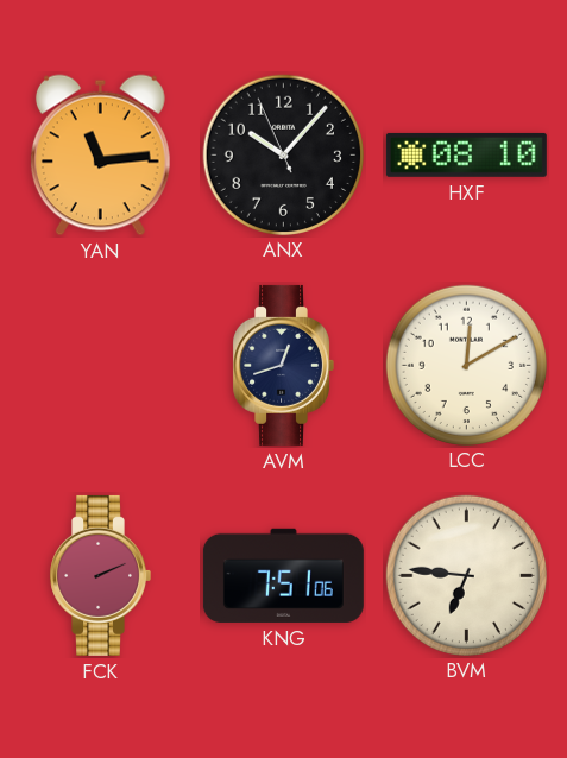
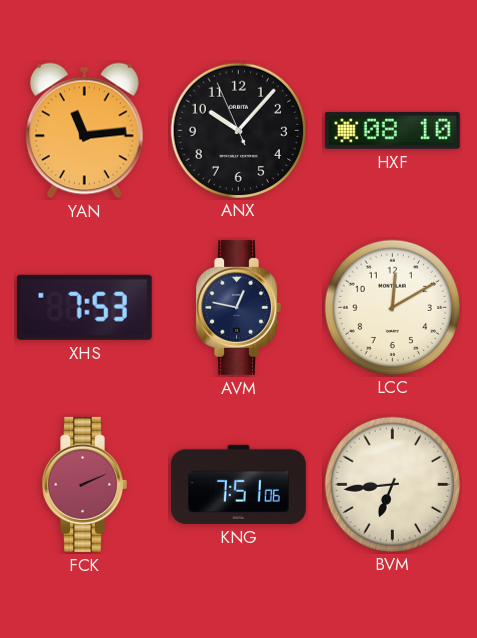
XHS: none -> 7:53
AVM: 12:42 -> 12:47
BVM: 6:46 -> 6:44
